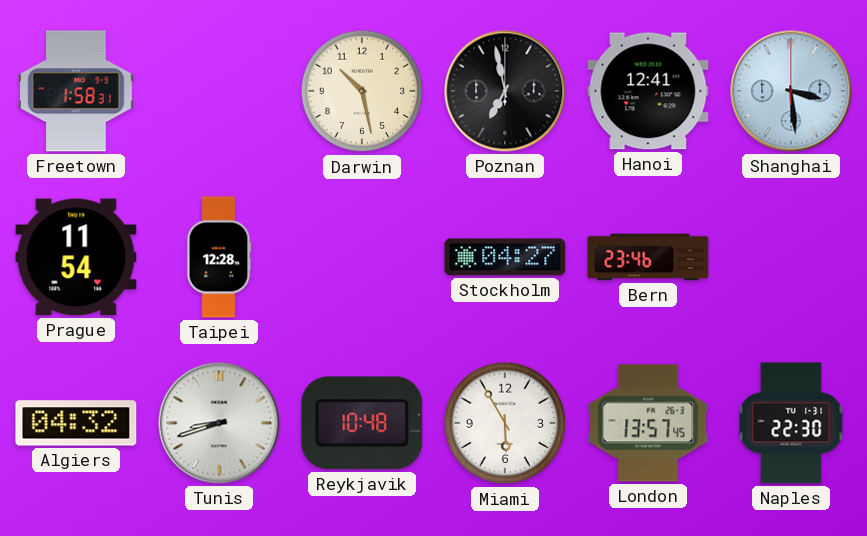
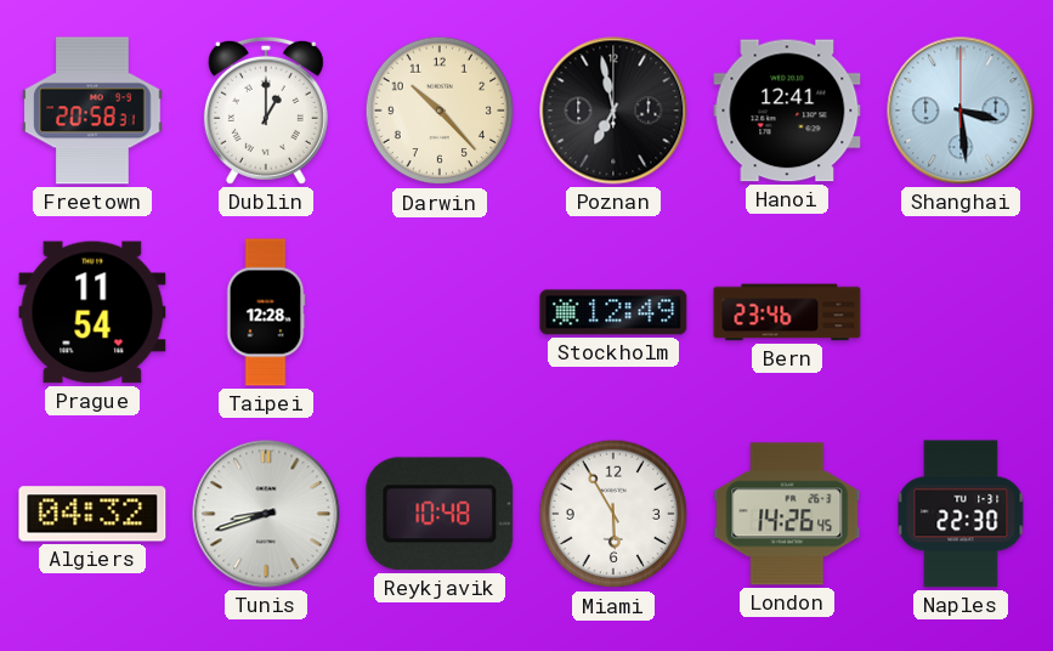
Freetown: 1:58 -> 20:58
Dublin: none -> 1:00
Darwin: 10:28 -> 10:23
Stockholm: 04:27 -> 12:49
London: 13:57 -> 14:26
